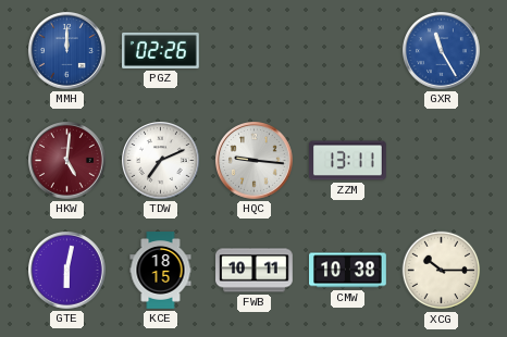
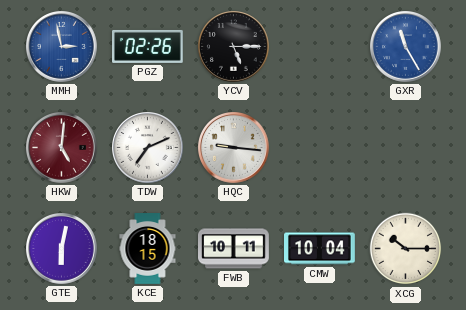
MMH: 12:00 -> 2:58
YCV: none -> 5:15
ZZM: 13:11 -> none
CMW: 10:38 -> 10:04
